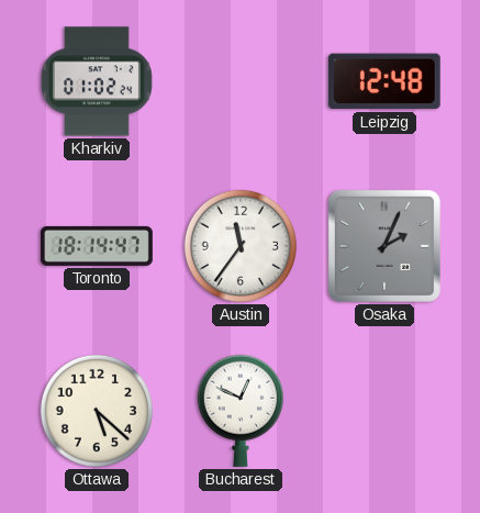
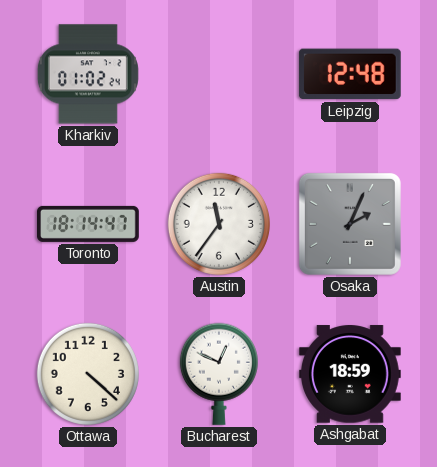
Ottawa: 5:22 -> 4:22
Ashgabat: none -> 18:59
